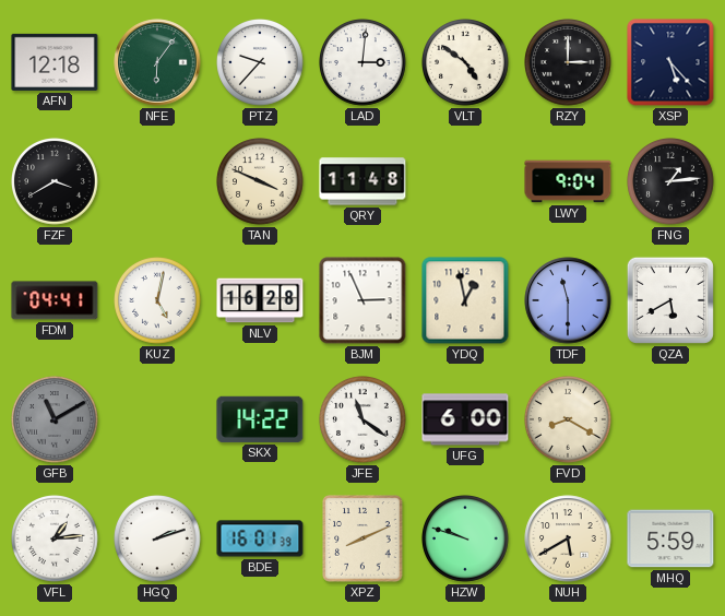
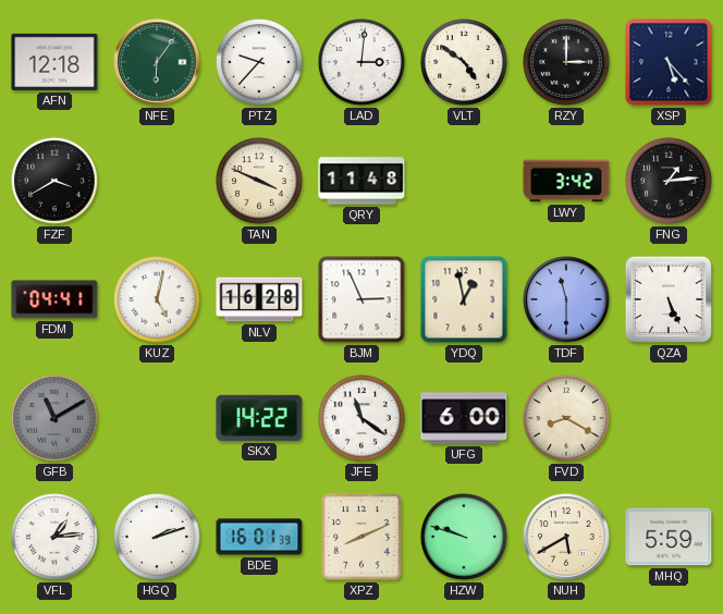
LWY: 9:04 -> 3:42
QZA: 5:40 -> 5:26
